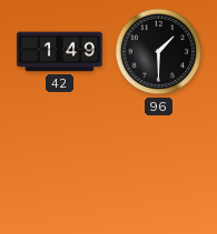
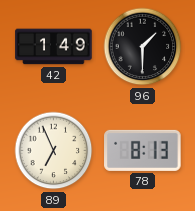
89: none -> 6:56
78: none -> 8:13
